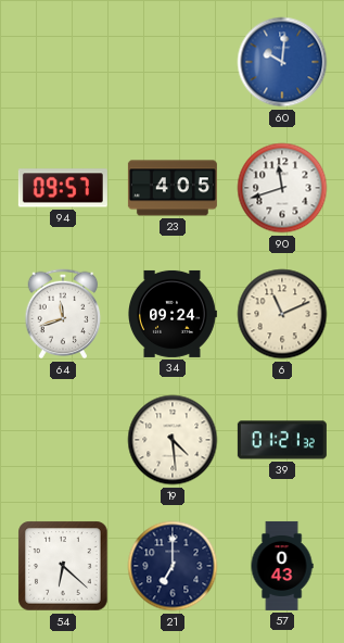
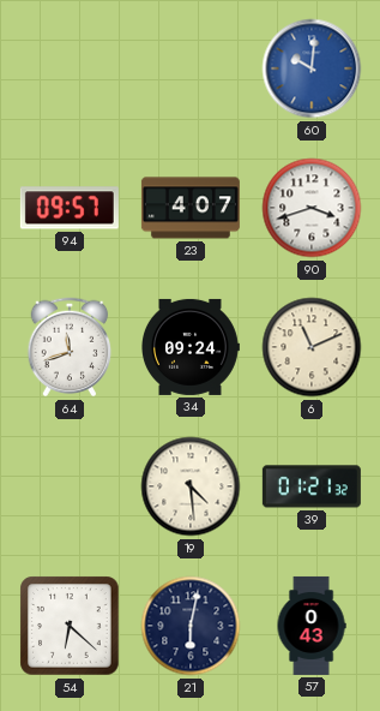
23: 4:05 -> 4:07
90: 11:42 -> 3:42
21: 7:00 -> 6:02
